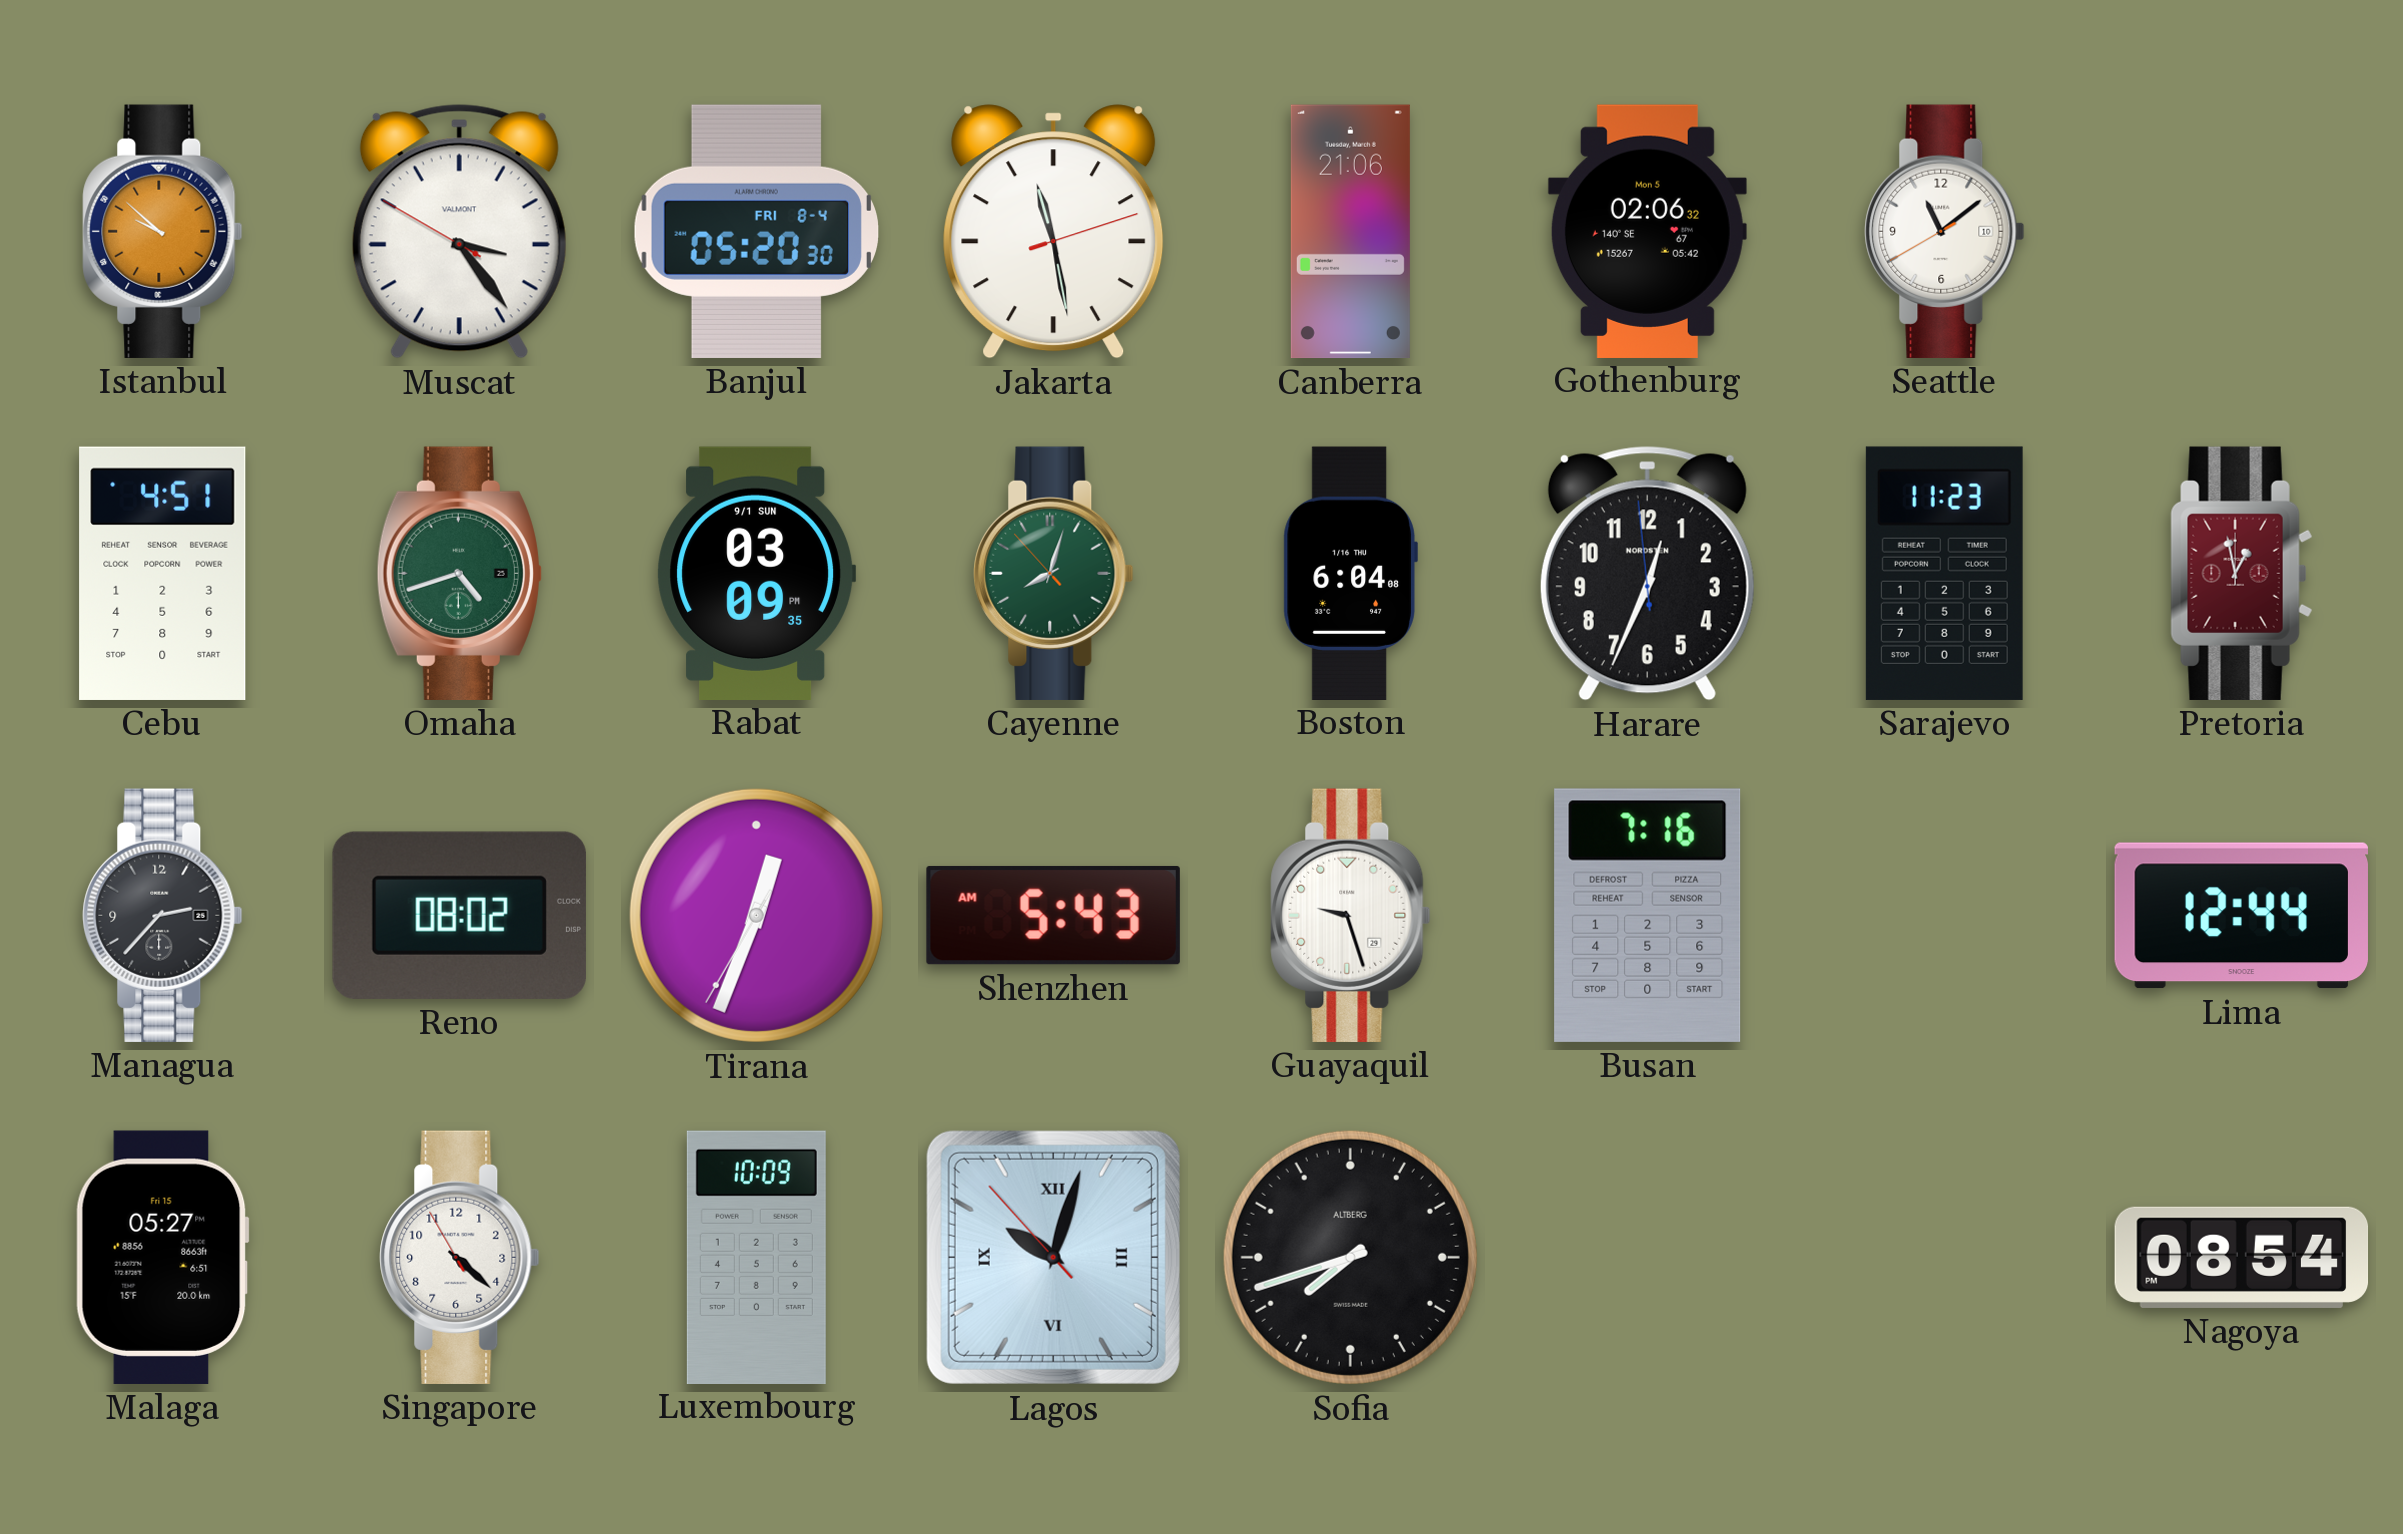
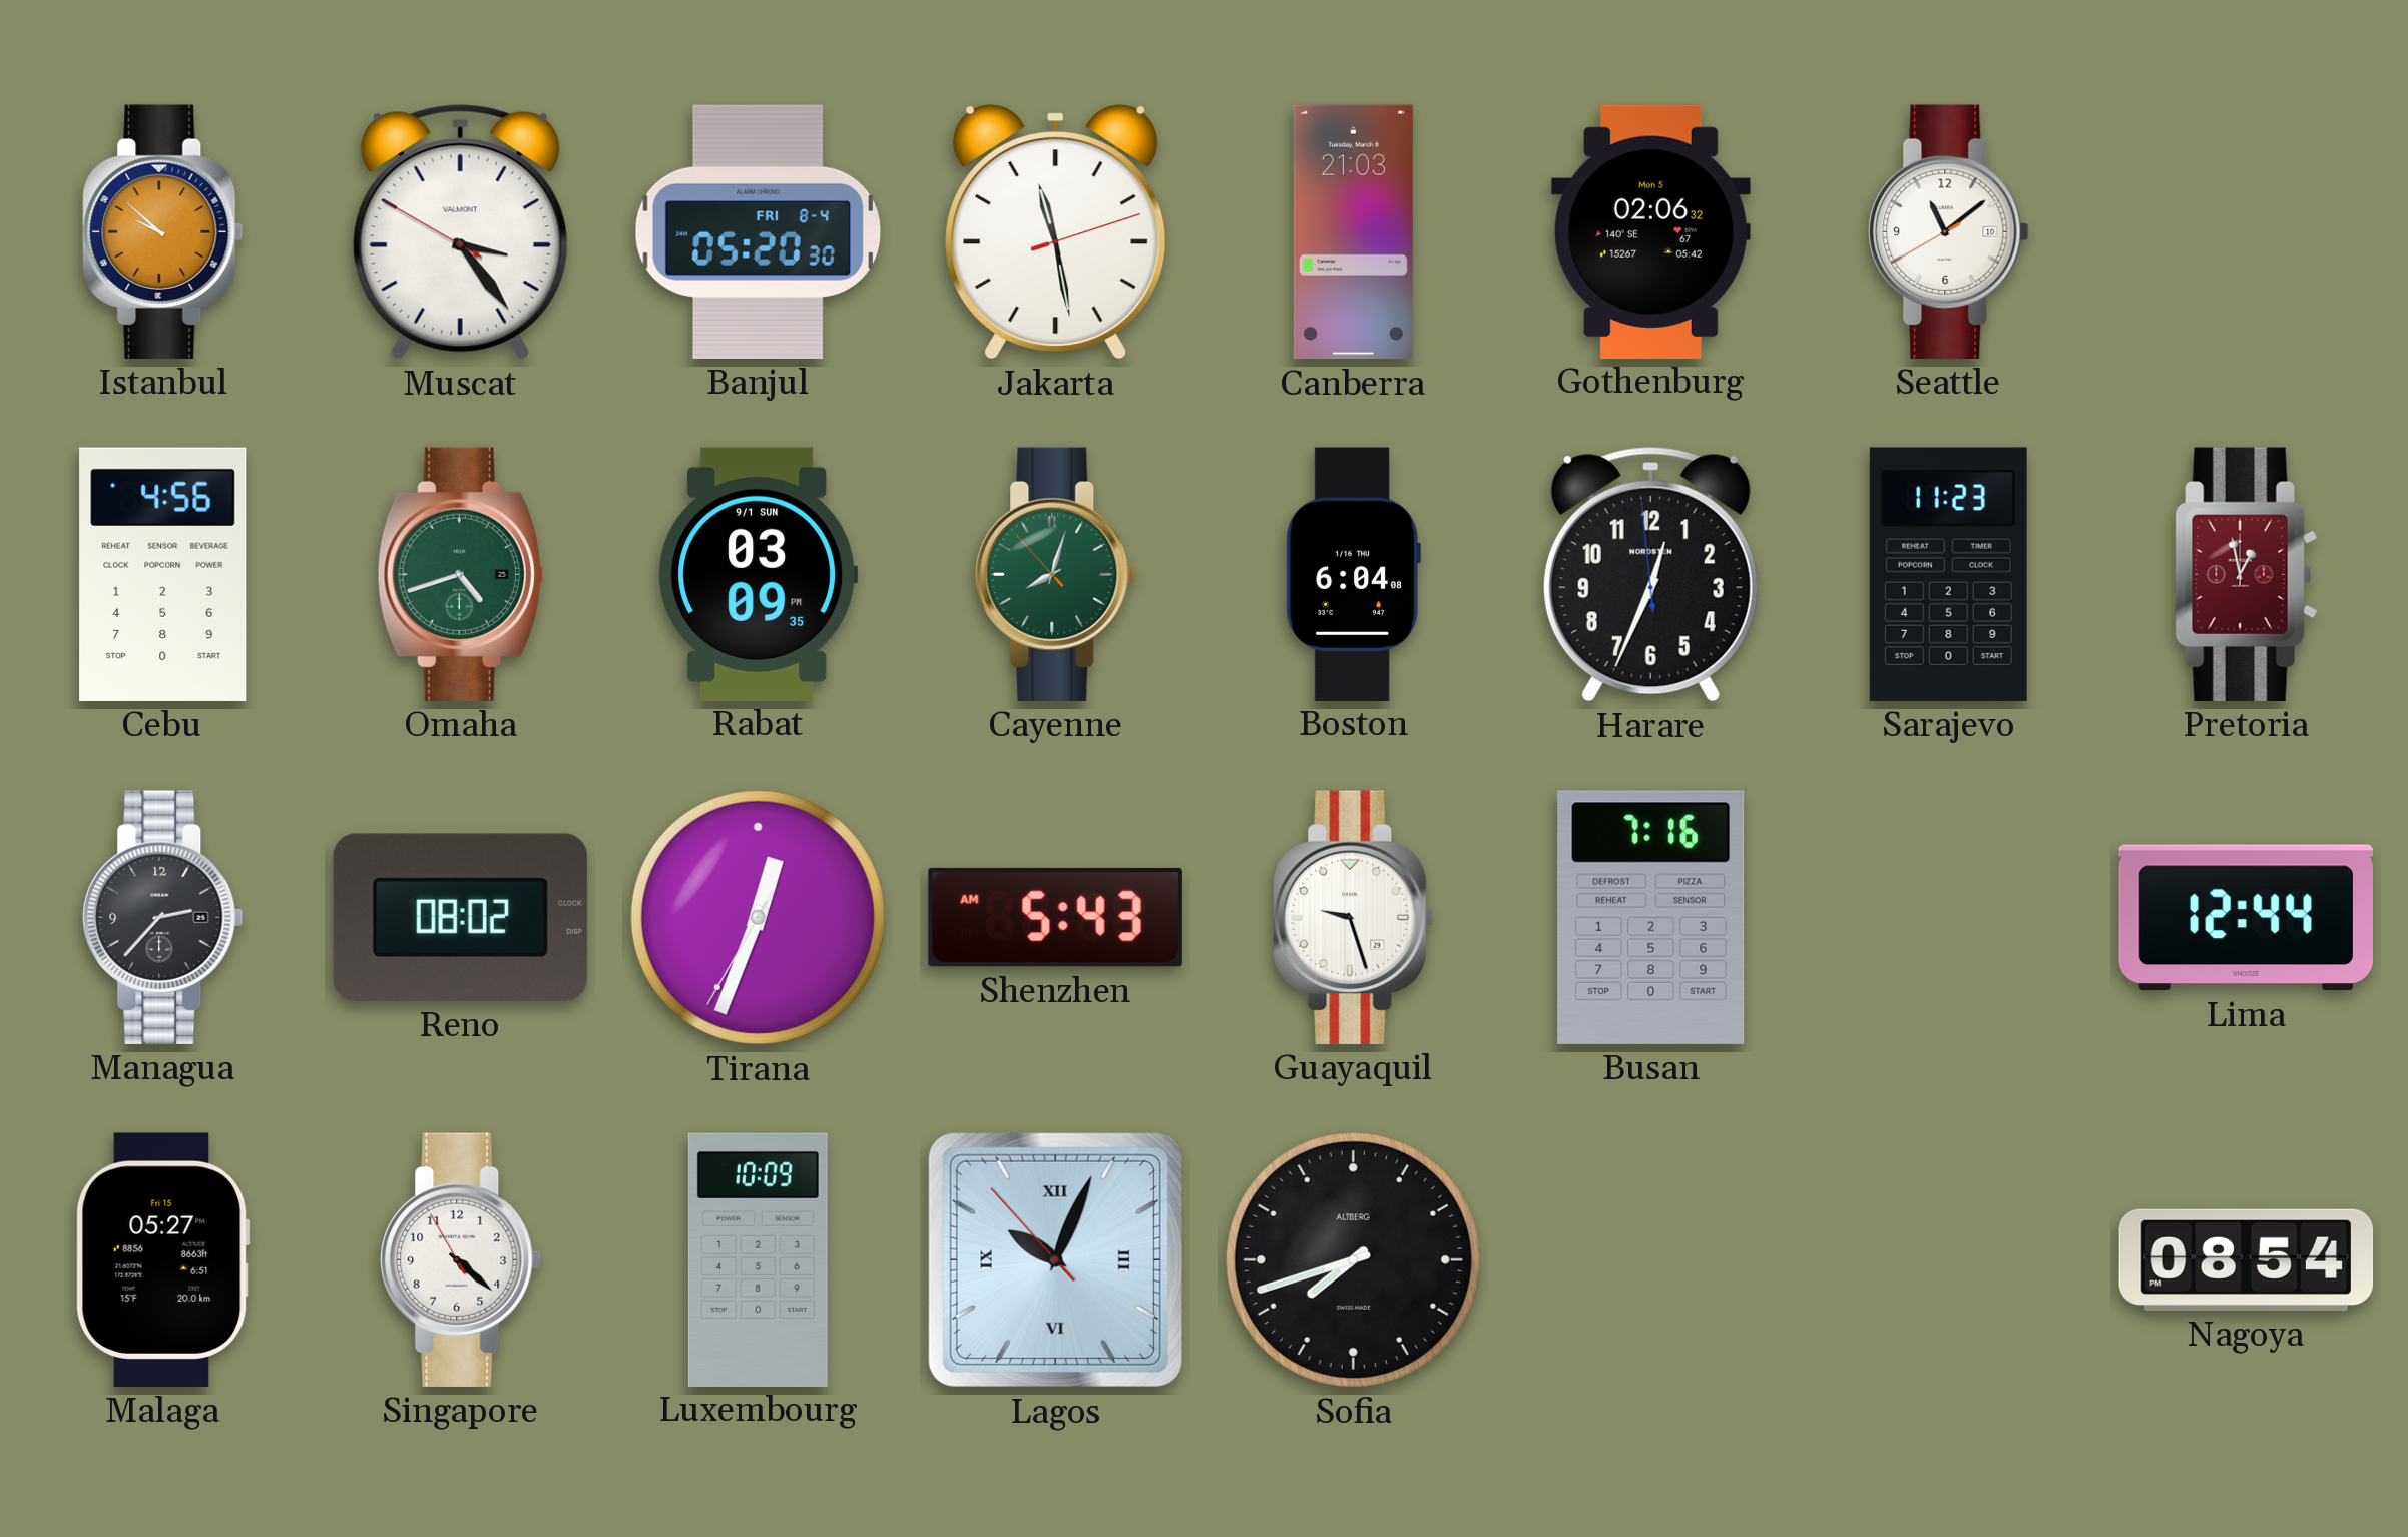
Canberra: 21:06 -> 21:03
Cebu: 4:51 -> 4:56
Lagos: 10:02 -> 10:03
